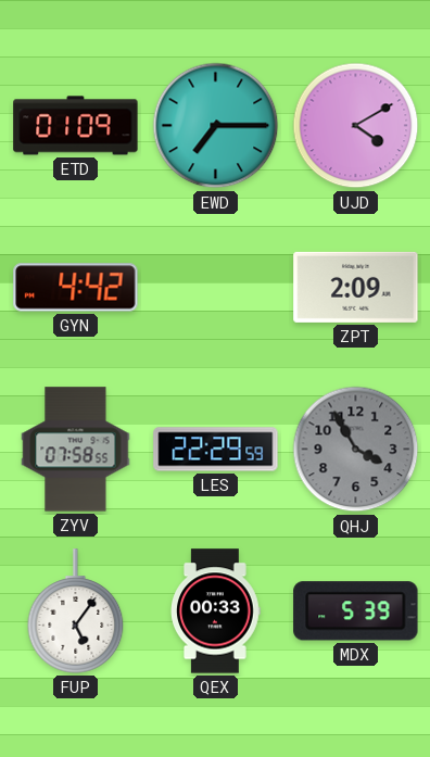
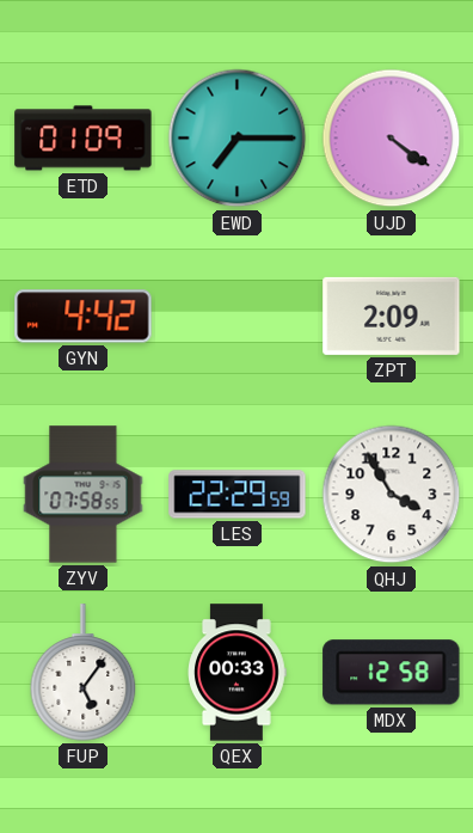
UJD: 4:10 -> 4:21
QHJ dial: grey -> white
MDX: 5:39 -> 12:58
